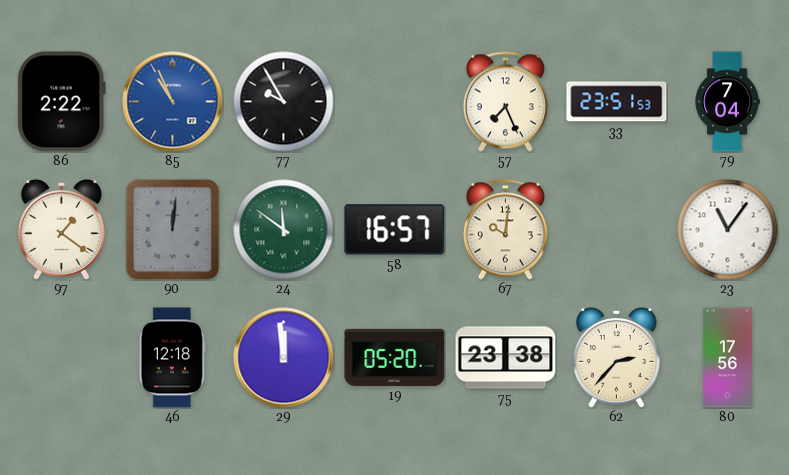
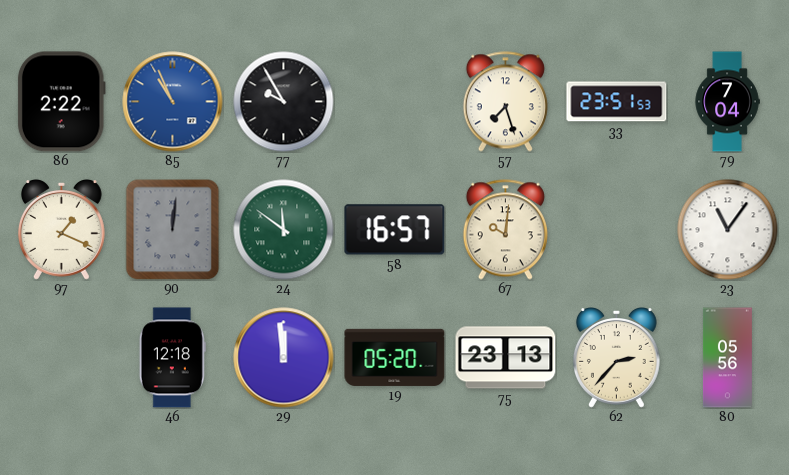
57: 7:26 -> 7:27
97: 1:21 -> 1:19
75: 23:38 -> 23:13
80: 17:56 -> 05:56
